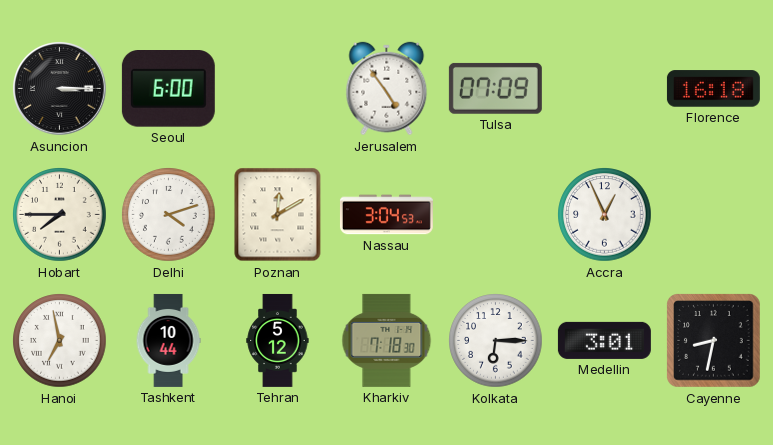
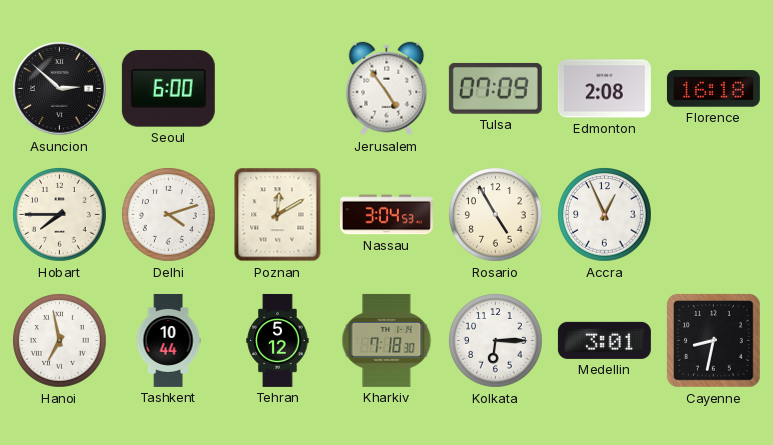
Asuncion: 3:15 -> 2:52
Edmonton: none -> 2:08
Rosario: none -> 4:55
